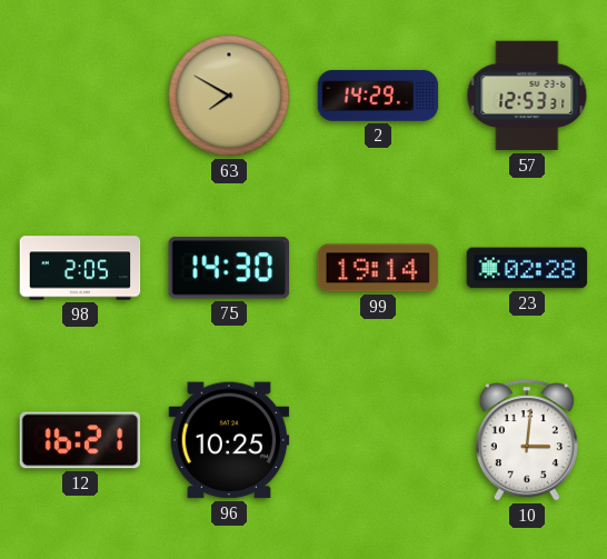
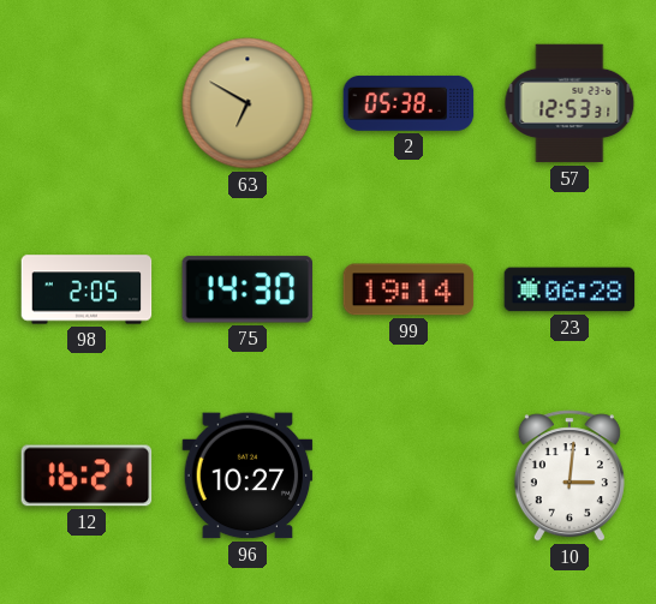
63: 7:50 -> 6:50
2: 14:29 -> 05:38
23: 02:28 -> 06:28
96: 10:25 -> 10:27
